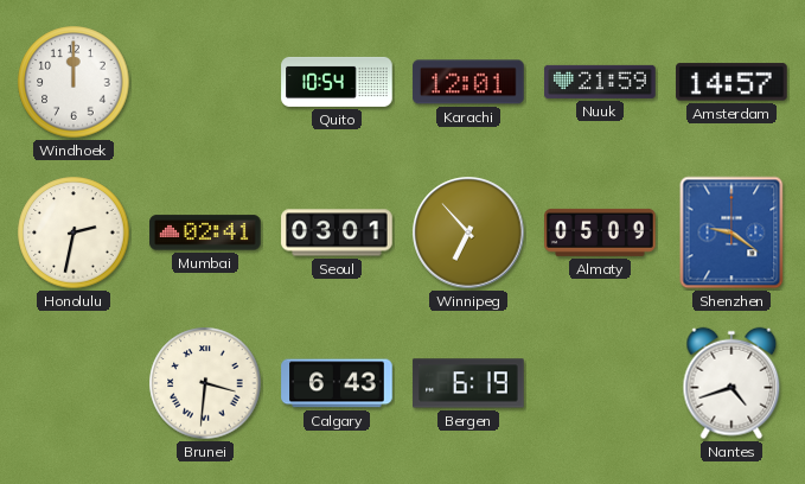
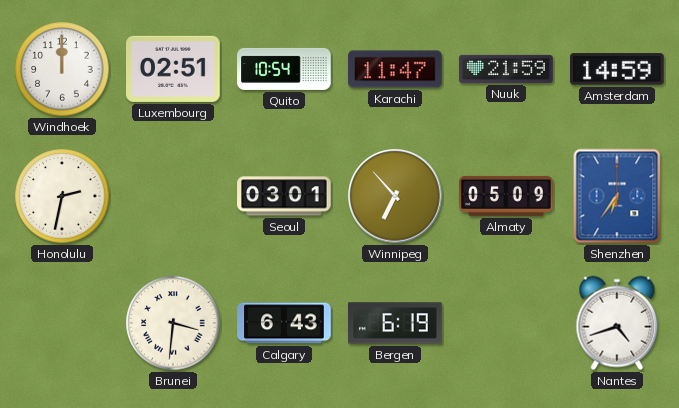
Luxembourg: none -> 02:51
Karachi: 12:01 -> 11:47
Amsterdam: 14:57 -> 14:59
Mumbai: 02:41 -> none
Shenzhen: 9:21 -> 6:36
